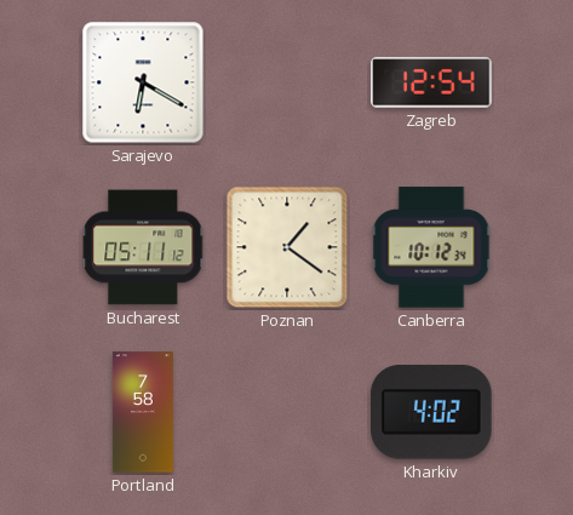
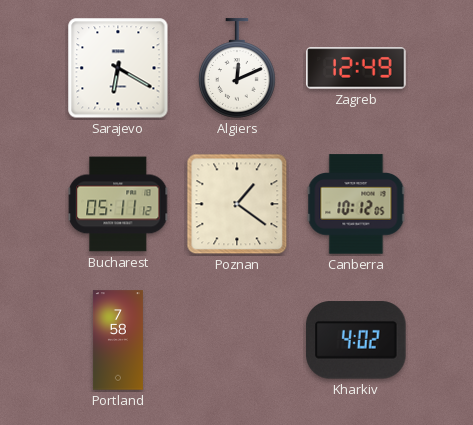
Algiers: none -> 12:11
Zagreb: 12:54 -> 12:49
Canberra: 10:12:34 -> 10:12:05
